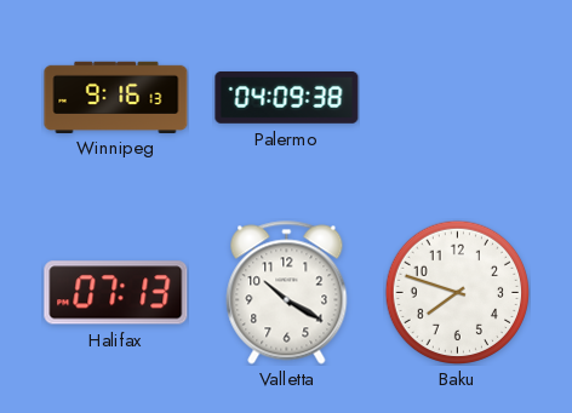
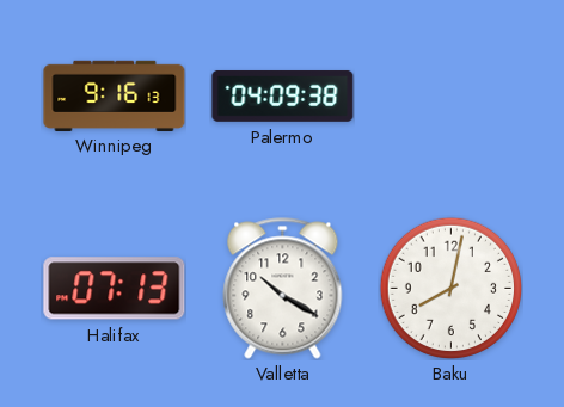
Baku: 7:48 -> 8:02
